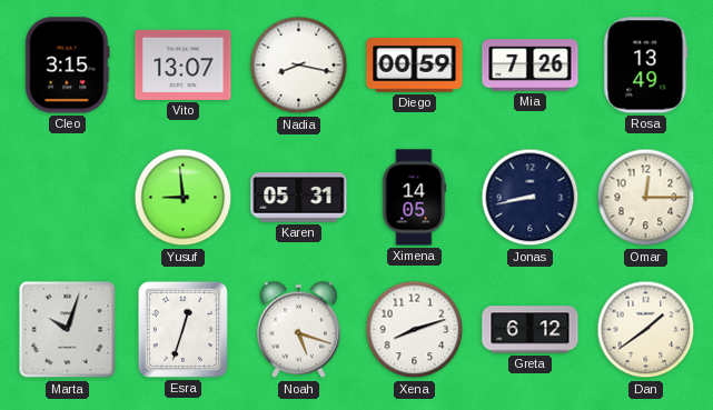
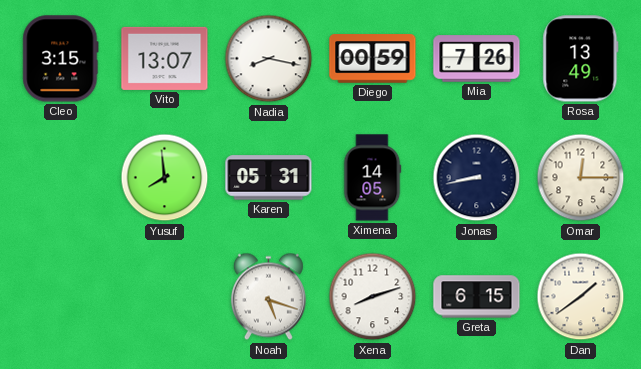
Yusuf: 8:59 -> 7:59
Marta: 10:03 -> none
Esra: 12:33 -> none
Greta: 6:12 -> 6:15
